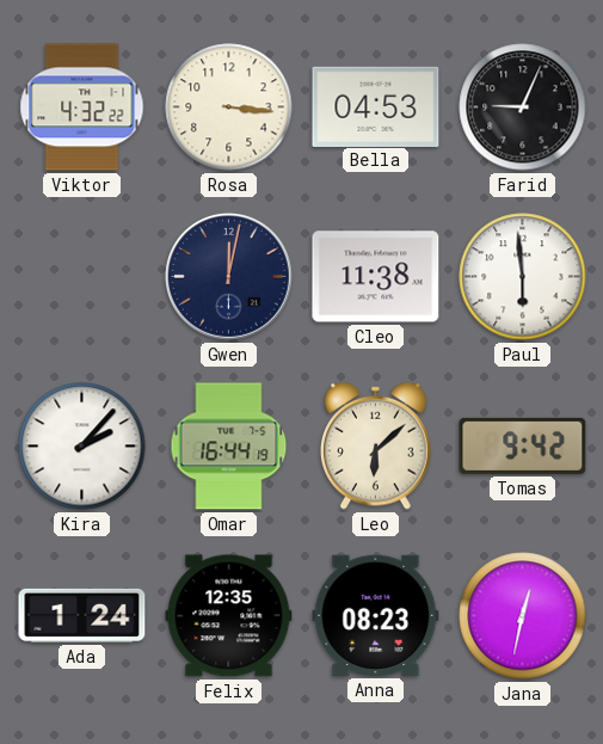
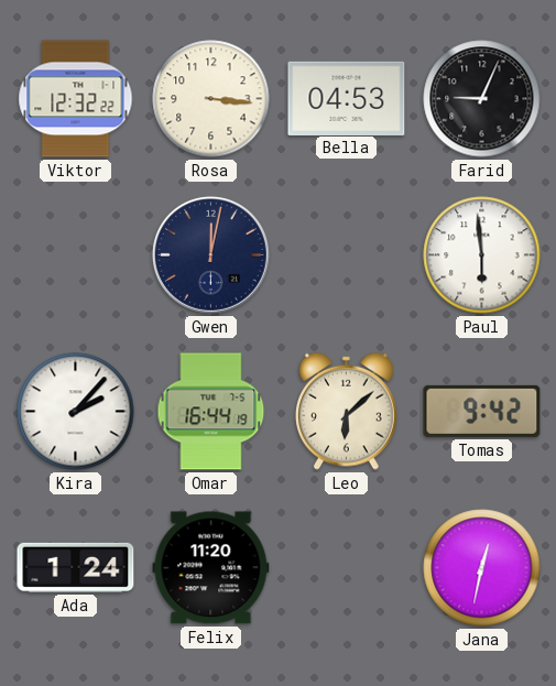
Viktor: 4:32 -> 12:32
Cleo: 11:38 -> none
Felix: 12:35 -> 11:20
Anna: 08:23 -> none
